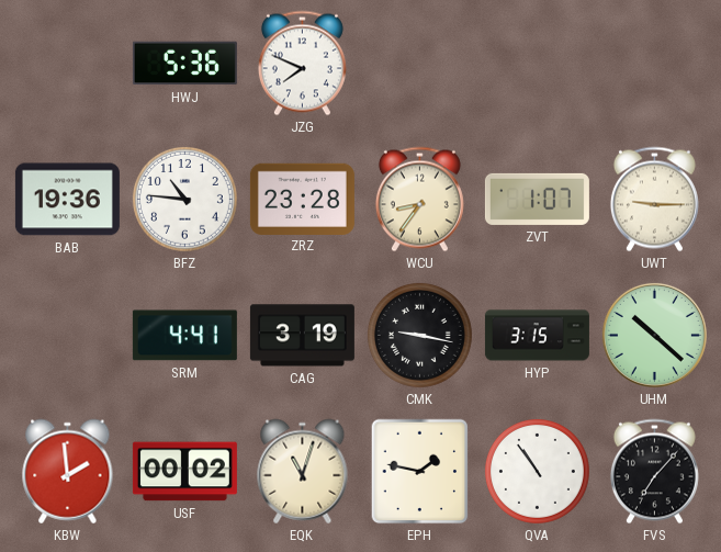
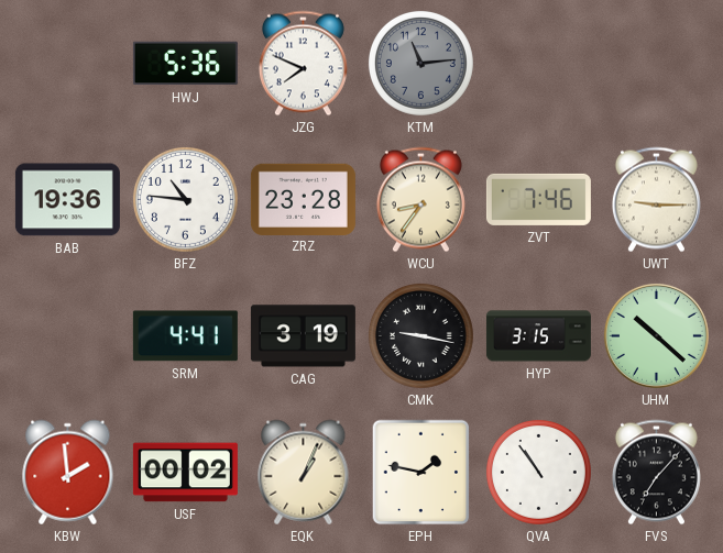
KTM: none -> 11:14
ZVT: 1:07 -> 7:46
EQK: 11:03 -> 1:04
